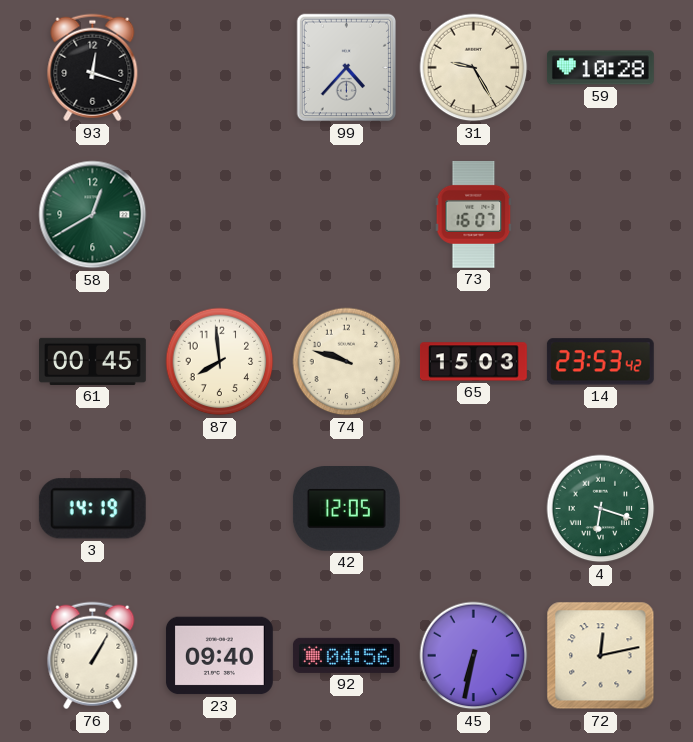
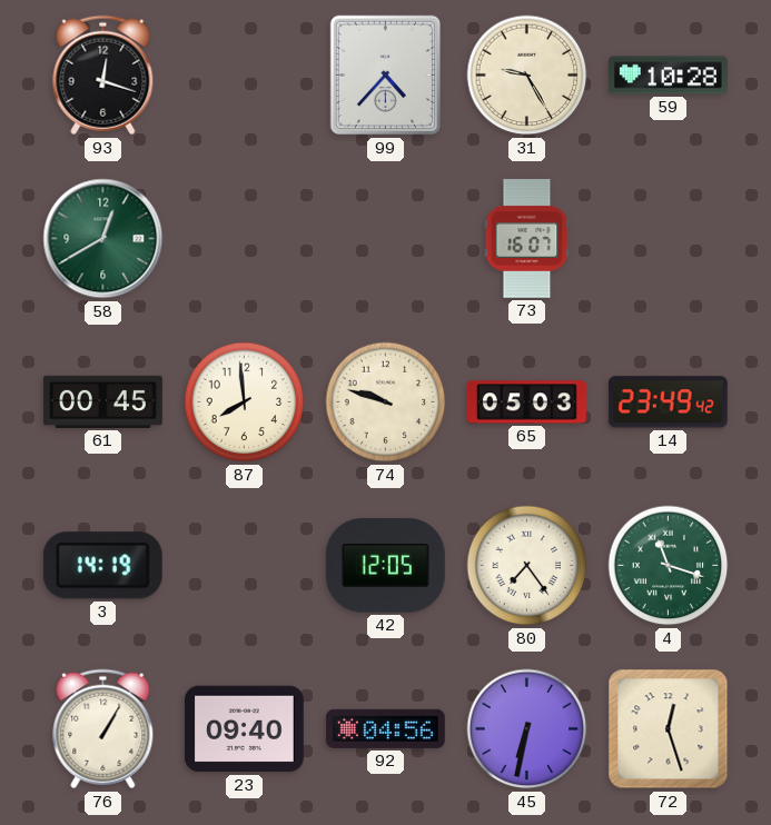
65: 15:03 -> 05:03
14: 23:53 -> 23:49
80: none -> 7:24
4: 6:18 -> 11:18
72: 12:13 -> 12:27
